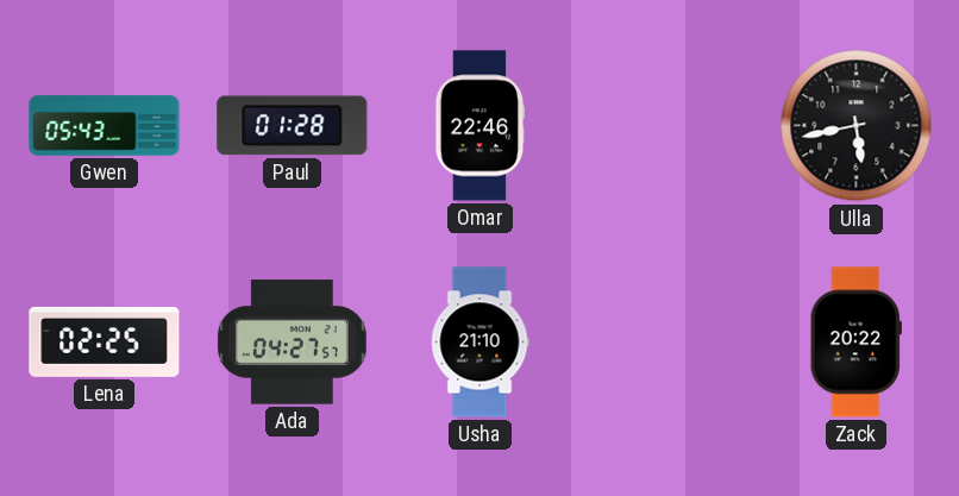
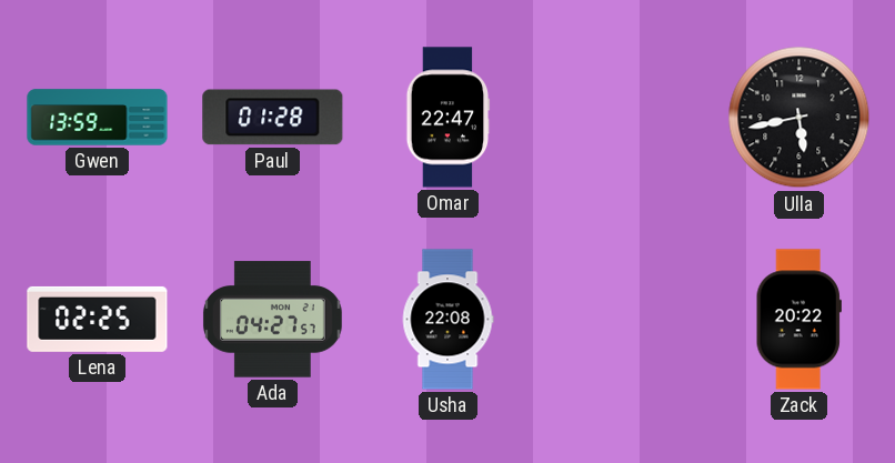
Gwen: 05:43 -> 13:59
Omar: 22:46 -> 22:47
Usha: 21:10 -> 22:08
